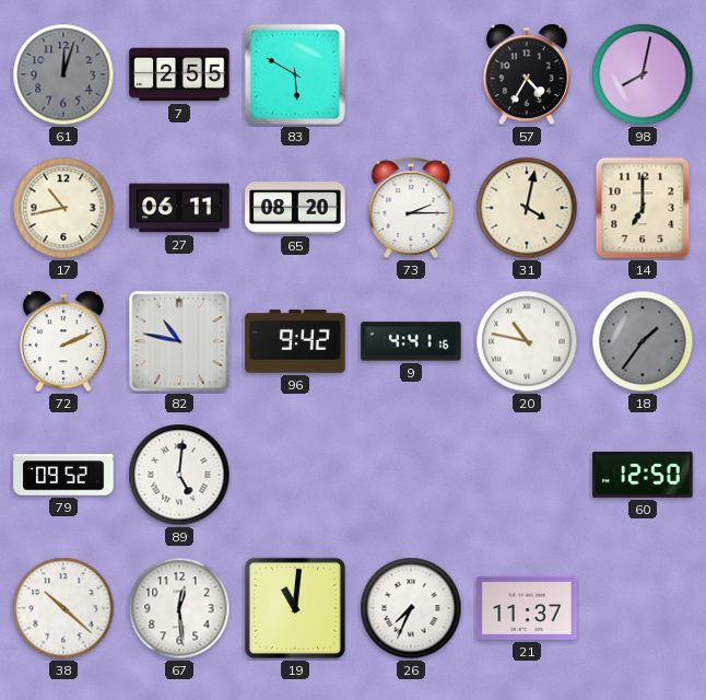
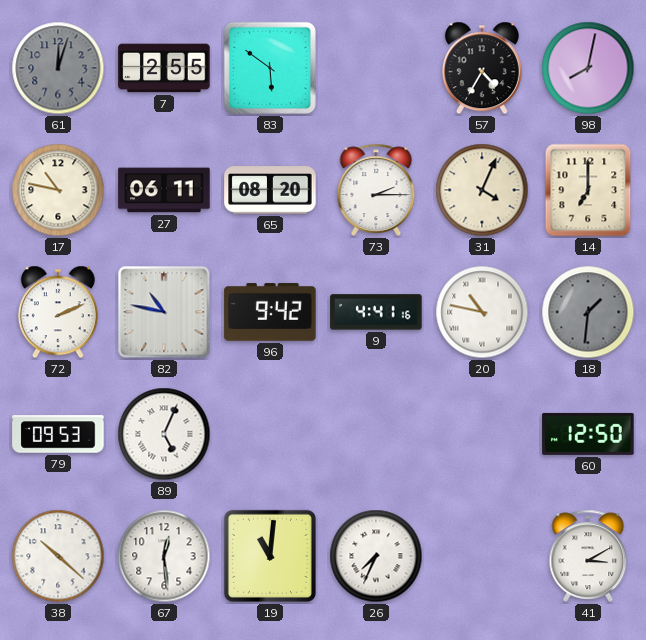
83: 5:50 -> 5:51
17: 10:43 -> 10:47
31: 4:02 -> 4:04
18: 1:36 -> 1:31
79: 09:52 -> 09:53
89: 5:01 -> 5:04
21: 11:37 -> none
41: none -> 3:10
